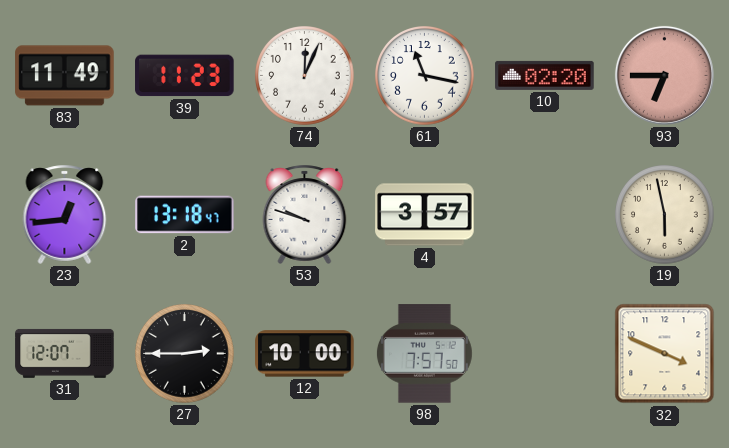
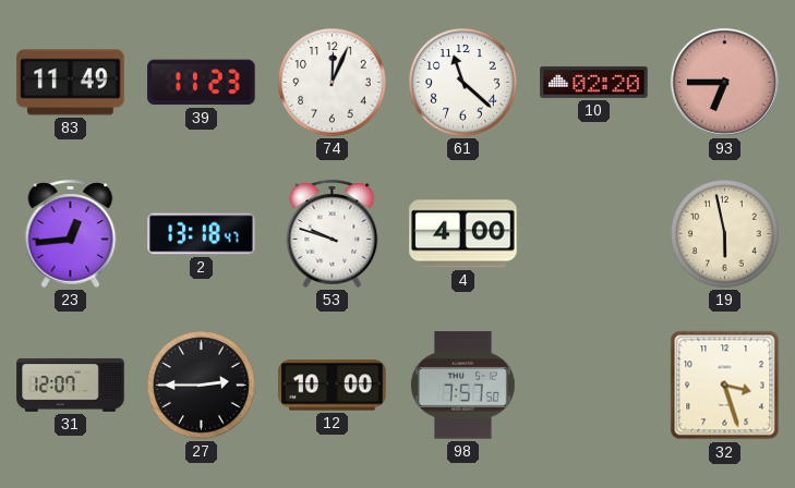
61: 11:17 -> 11:22
4: 3:57 -> 4:00
32: 3:49 -> 3:27
